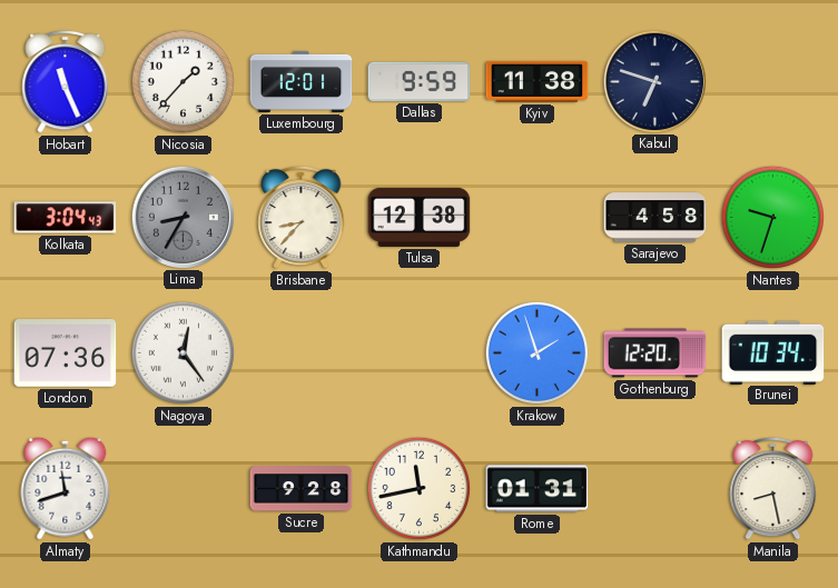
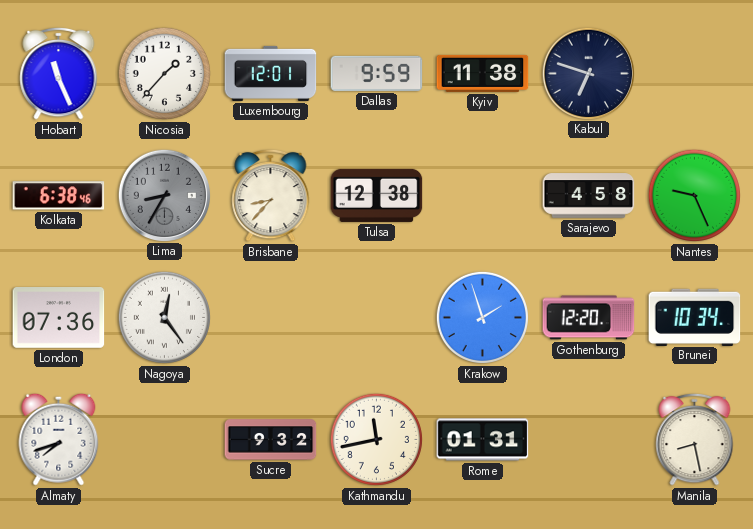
Kolkata: 3:04 -> 6:38
Nantes: 9:33 -> 9:26
Almaty: 11:42 -> 7:42
Sucre: 9:28 -> 9:32
